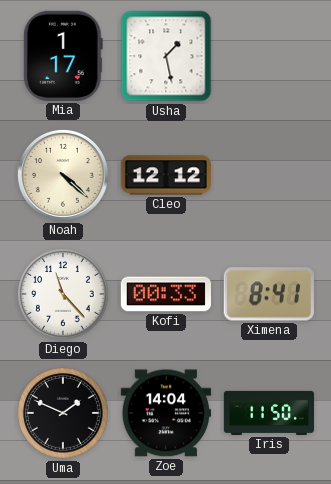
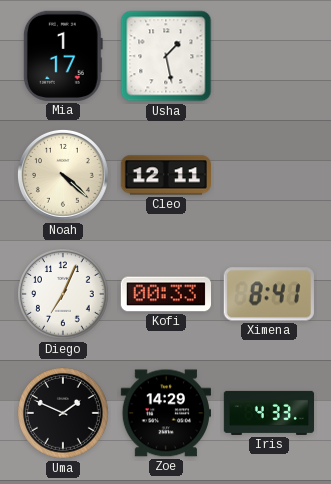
Cleo: 12:12 -> 12:11
Diego: 11:23 -> 7:04
Zoe: 14:04 -> 14:29
Iris: 11:50 -> 4:33
